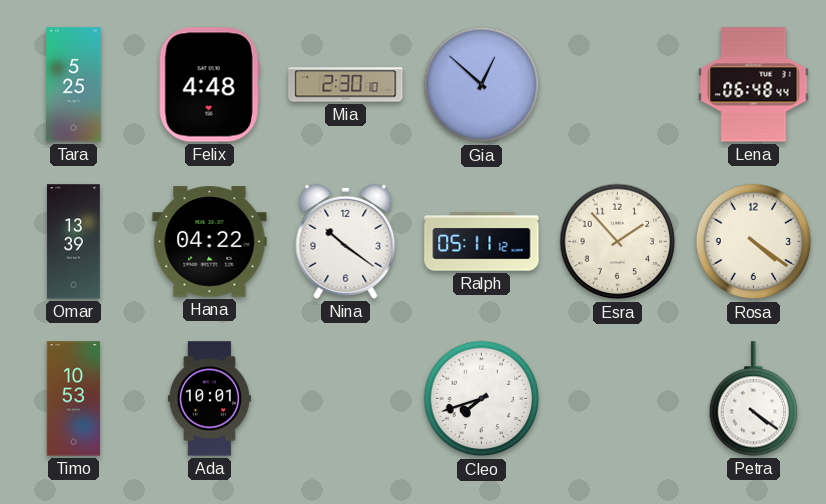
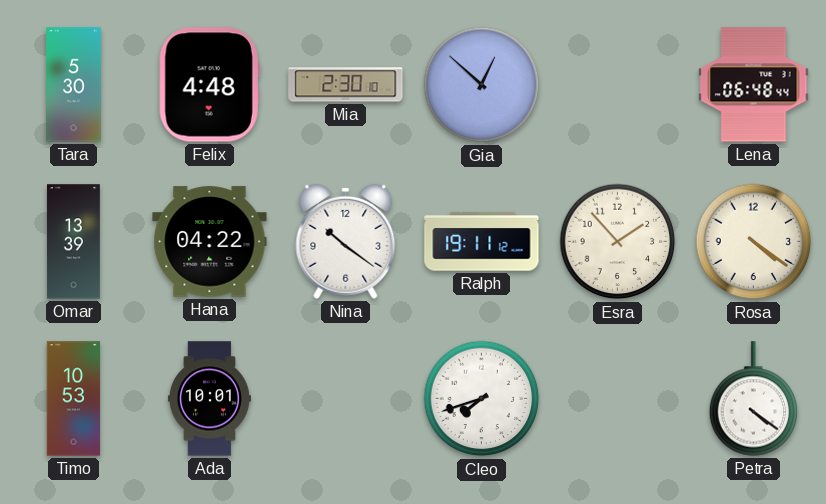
Tara: 5:25 -> 5:30
Ralph: 05:11 -> 19:11
